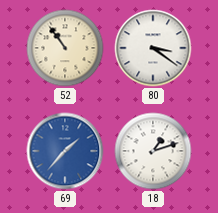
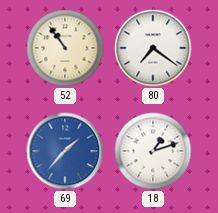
80: 3:21 -> 7:21
